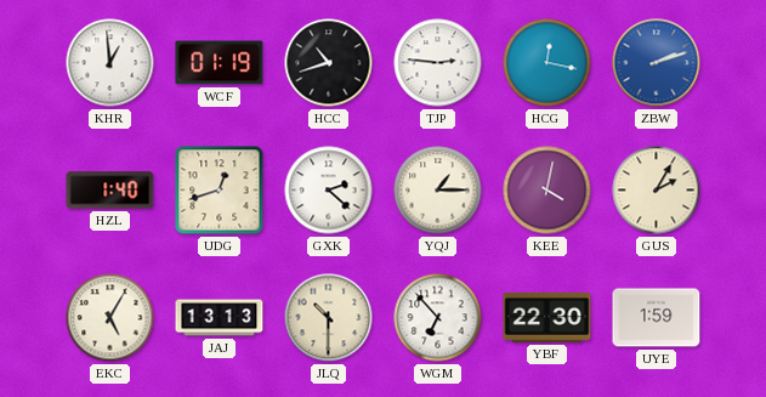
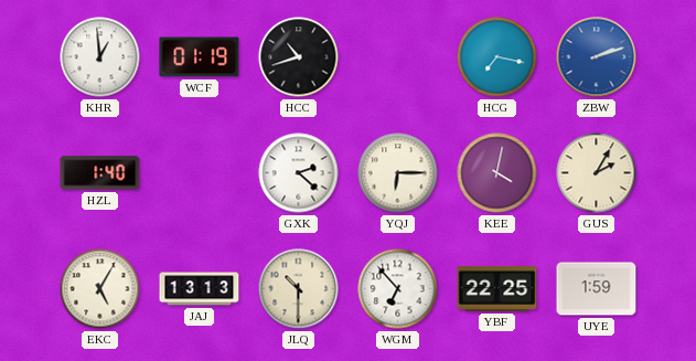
TJP: 2:46 -> none
HCG: 12:17 -> 7:17
UDG: 12:42 -> none
YQJ: 1:15 -> 6:15
YBF: 22:30 -> 22:25
